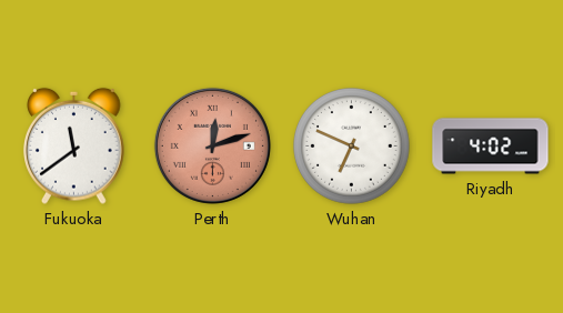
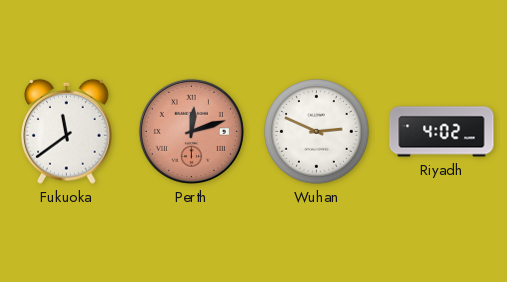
Wuhan: 6:49 -> 2:49
